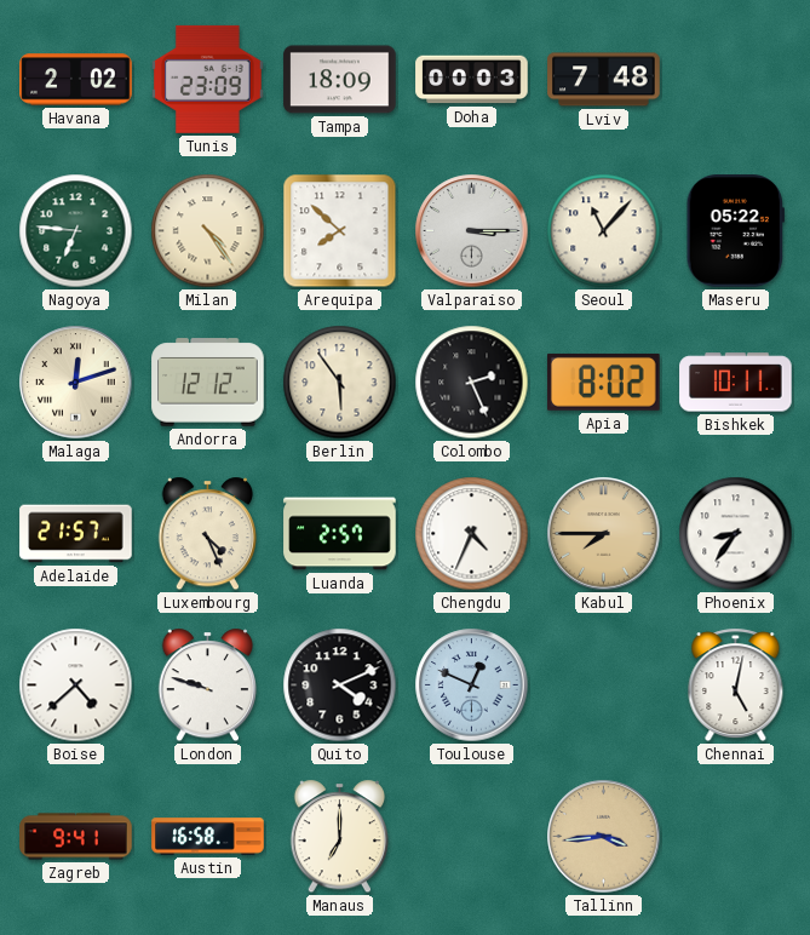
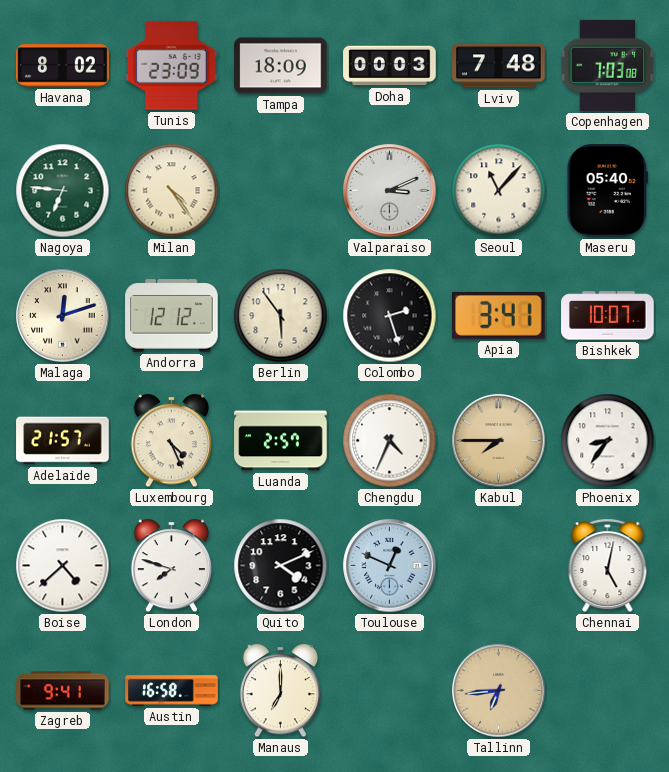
Havana: 2:02 -> 8:02
Copenhagen: none -> 7:03
Arequipa: 7:52 -> none
Valparaiso: 3:15 -> 3:11
Maseru: 05:22 -> 05:40
Colombo: 2:26 -> 2:27
Apia: 8:02 -> 3:41
Bishkek: 10:11 -> 10:07
London: 9:48 -> 7:48
Tallinn: 3:44 -> 6:44
